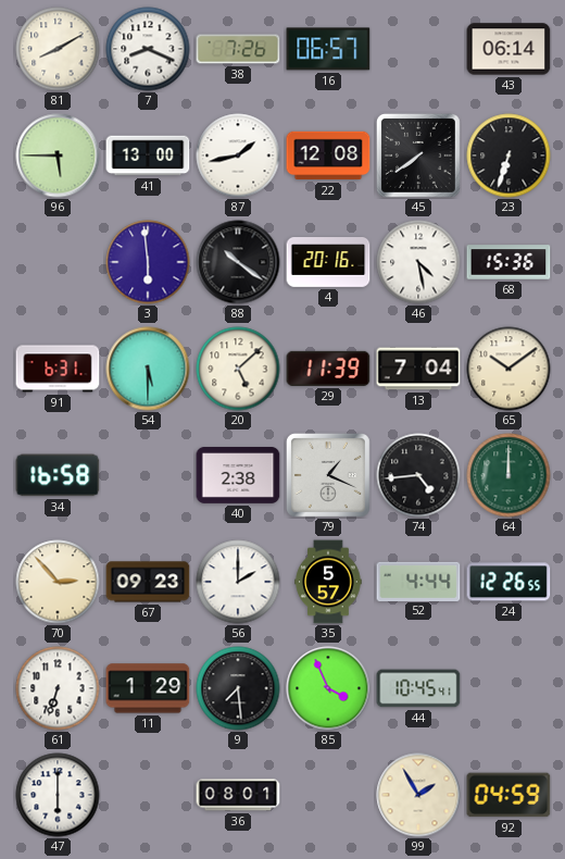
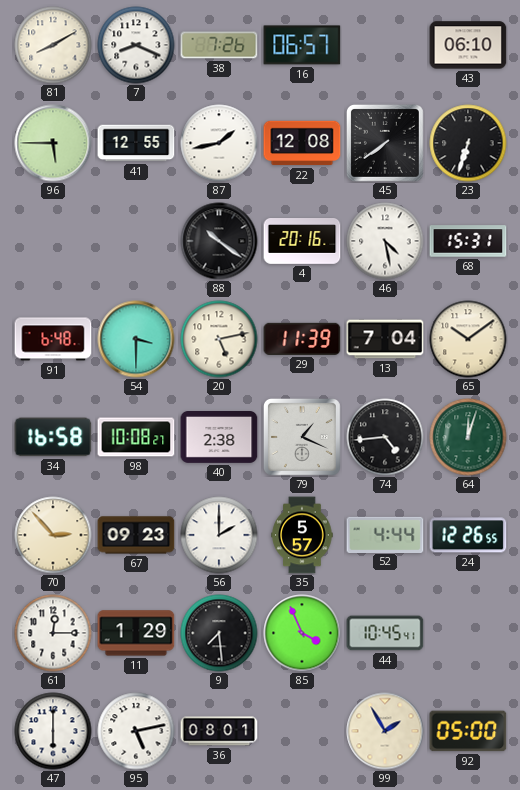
43: 06:14 -> 06:10
41: 13:00 -> 12:55
3: 5:59 -> none
68: 15:36 -> 15:31
91: 6:31 -> 6:48
54: 5:30 -> 3:30
20: 5:08 -> 5:13
98: none -> 10:08
64: 12:00 -> 12:03
61: 6:33 -> 12:15
95: none -> 5:13
92: 04:59 -> 05:00
